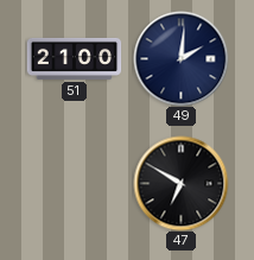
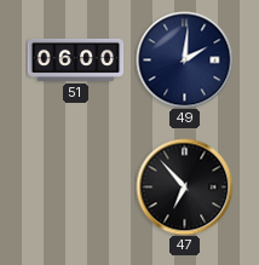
51: 21:00 -> 06:00
47: 6:50 -> 6:53
